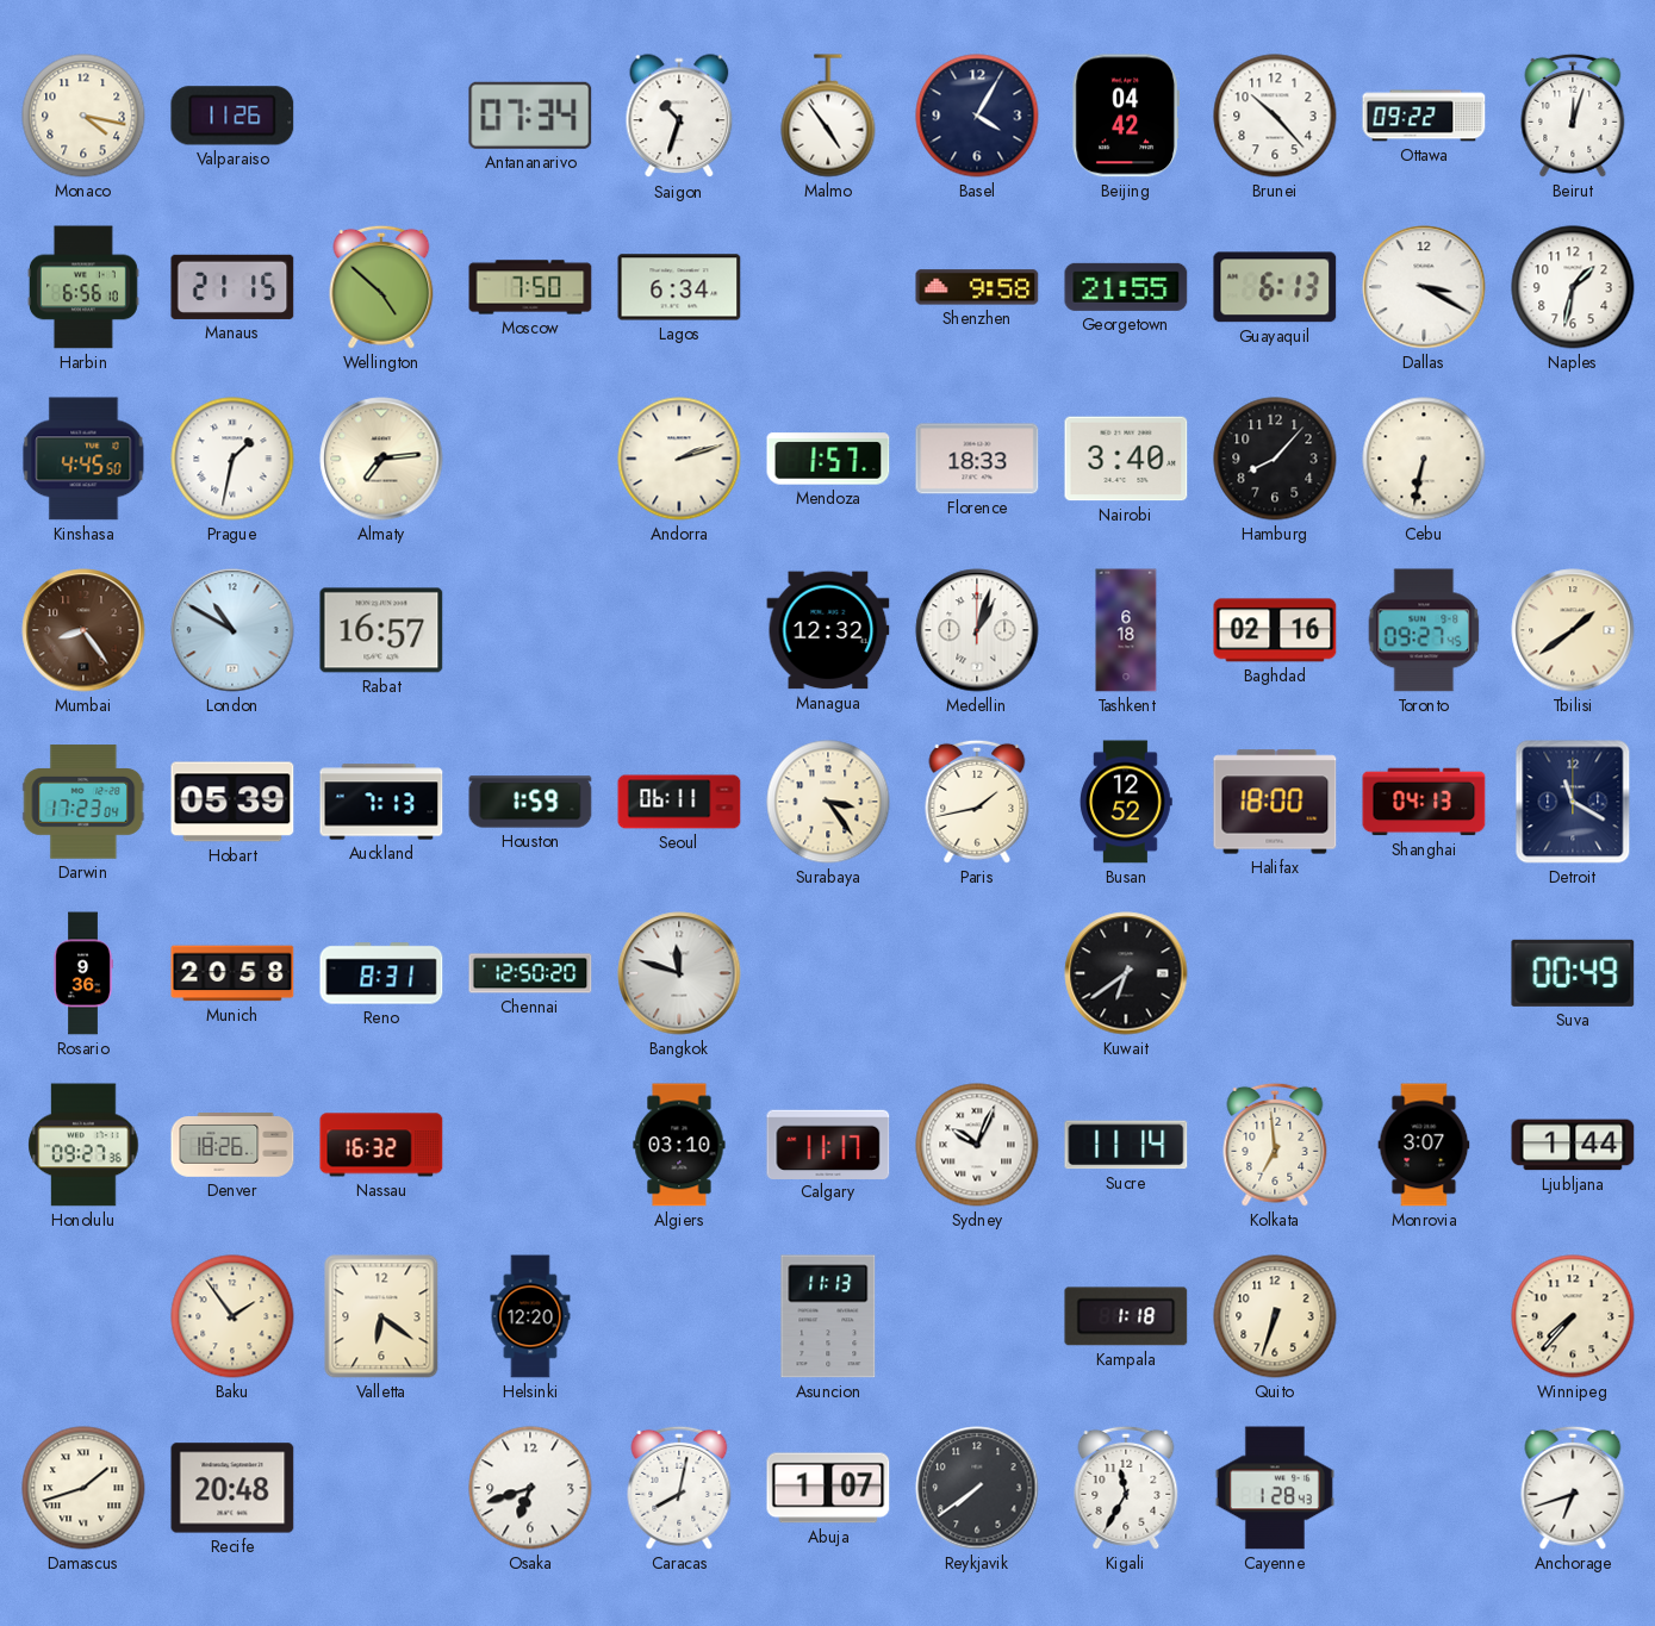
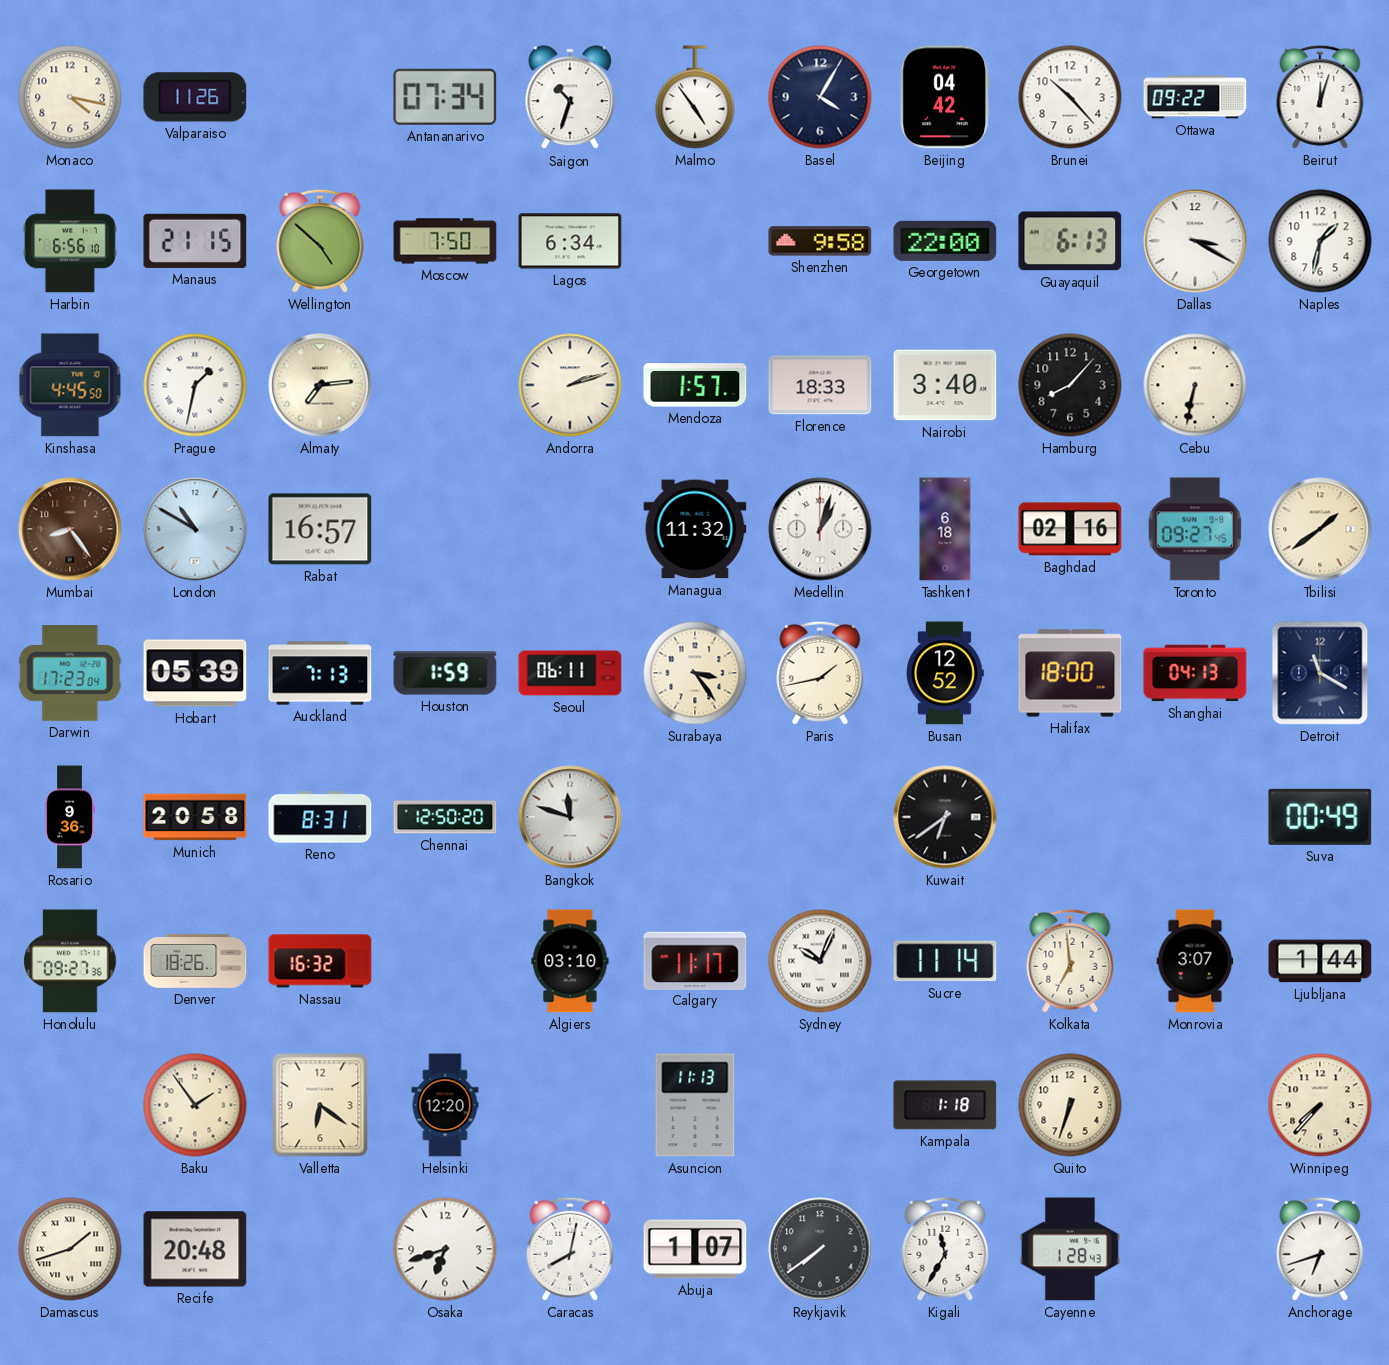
Georgetown: 21:55 -> 22:00
Managua: 12:32 -> 11:32
